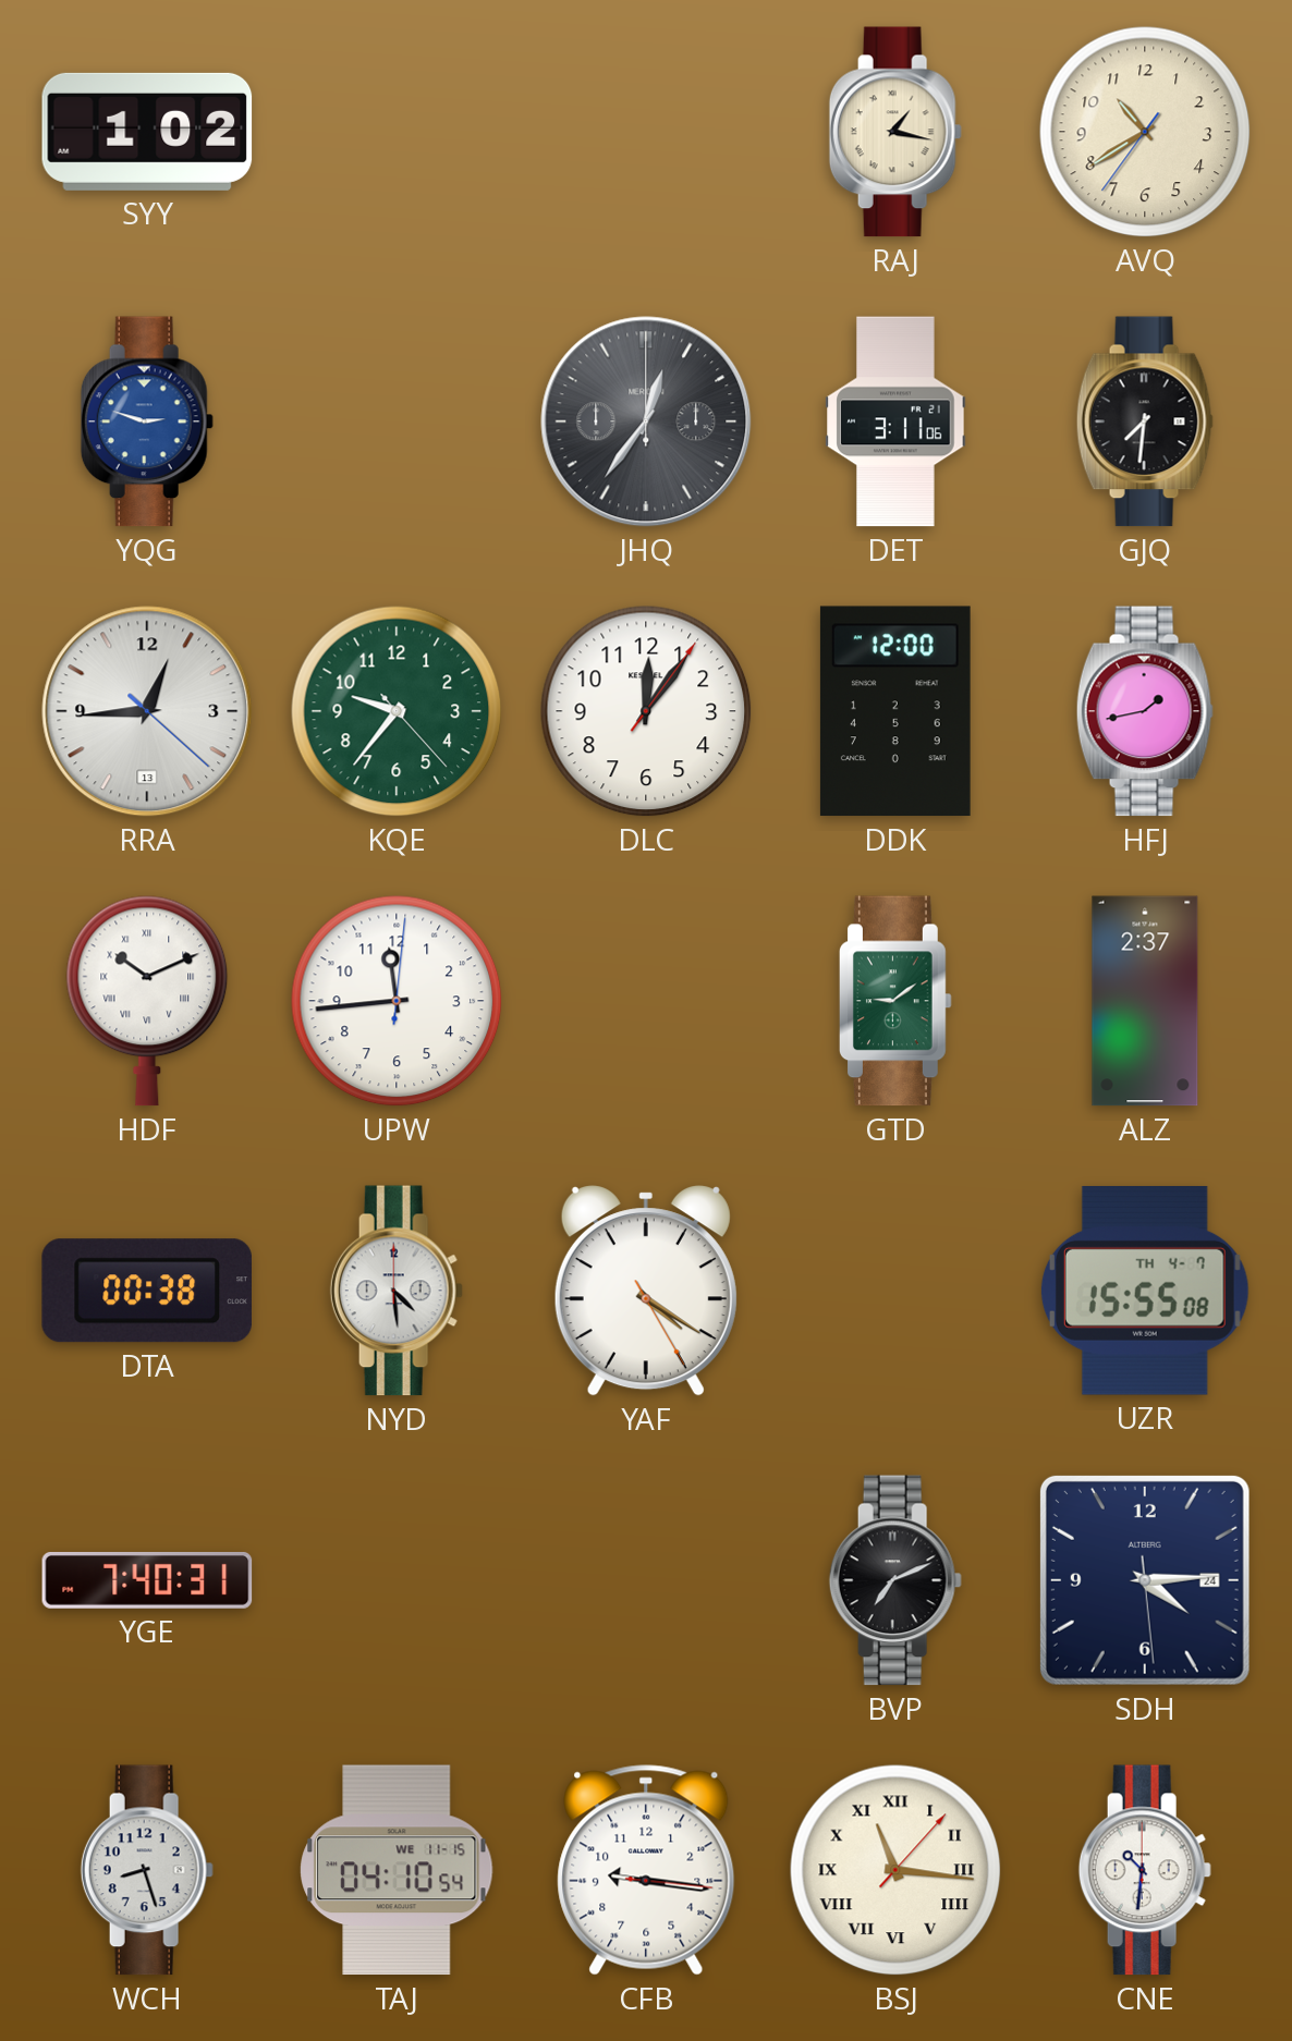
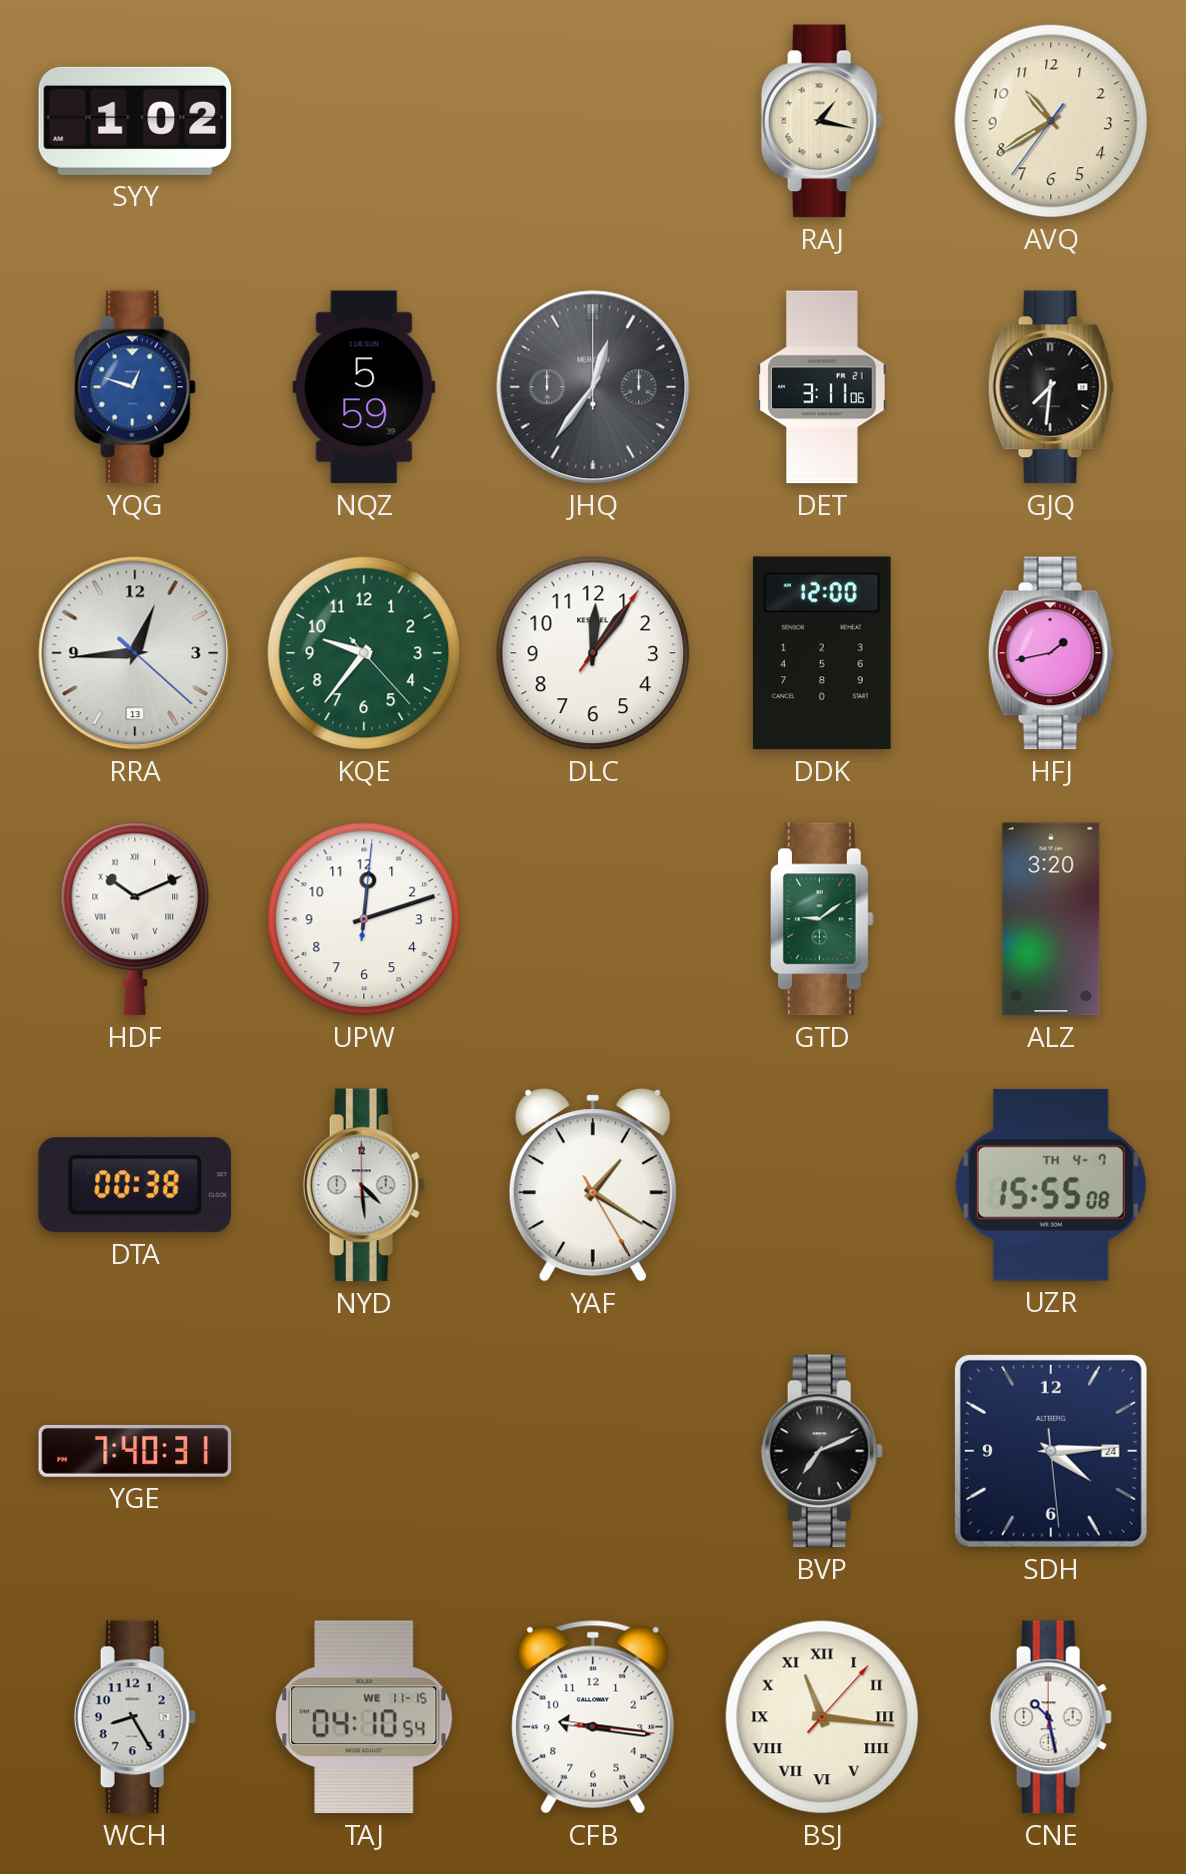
YQG: 2:48 -> 12:48
NQZ: none -> 5:59
UPW: 11:44 -> 12:12
ALZ: 2:37 -> 3:20
YAF: 4:20 -> 1:20
WCH: 8:27 -> 8:25
CNE: 10:31 -> 10:28
